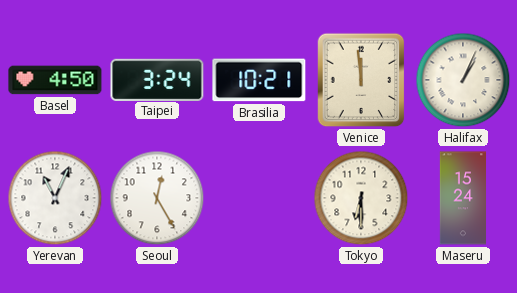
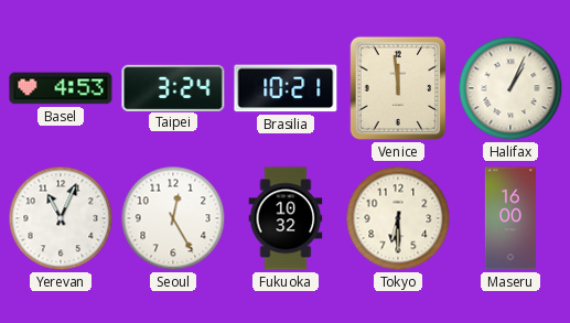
Basel: 4:50 -> 4:53
Fukuoka: none -> 10:32
Maseru: 15:24 -> 16:00
